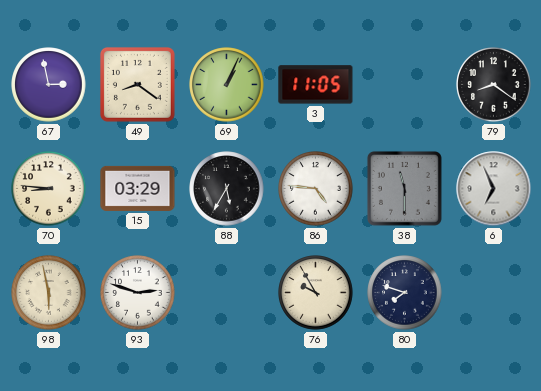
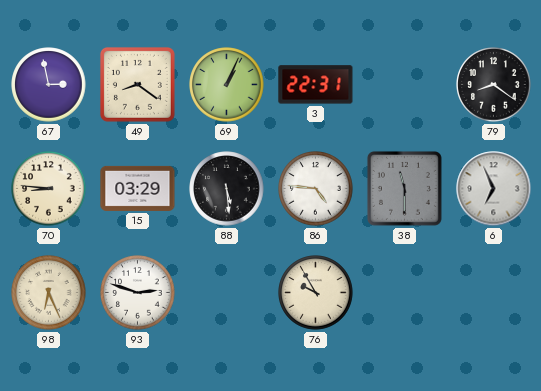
3: 11:05 -> 22:31
88: 5:35 -> 5:29
98: 5:58 -> 6:26
80: 7:48 -> none
